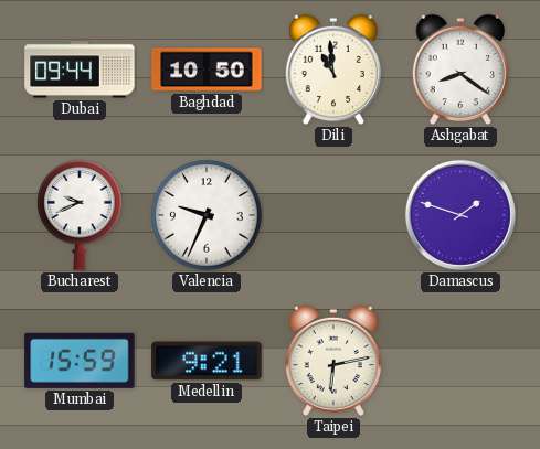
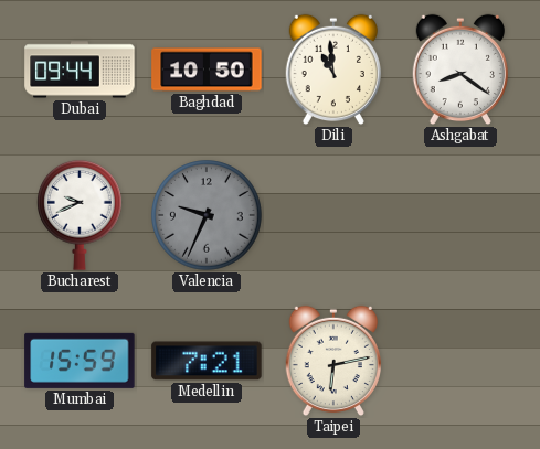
Valencia dial: white -> grey
Damascus: 1:48 -> none
Medellin: 9:21 -> 7:21
